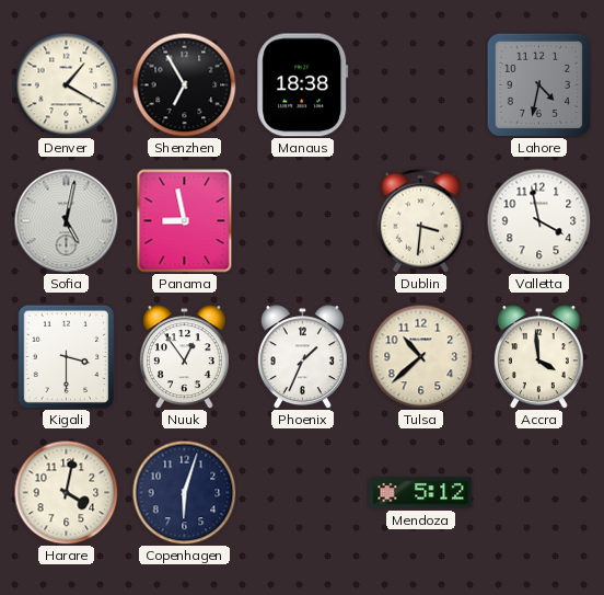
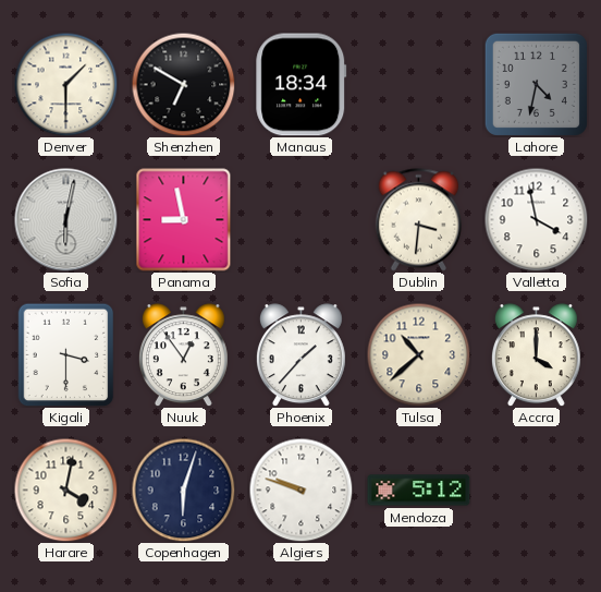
Denver: 1:20 -> 1:30
Shenzhen: 6:55 -> 6:50
Manaus: 18:38 -> 18:34
Sofia: 5:02 -> 6:02
Phoenix: 1:34 -> 1:37
Accra: 3:59 -> 4:00
Algiers: none -> 9:48
